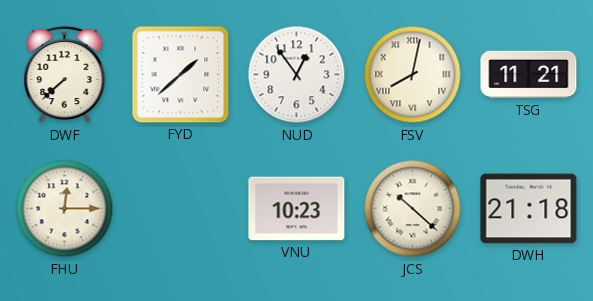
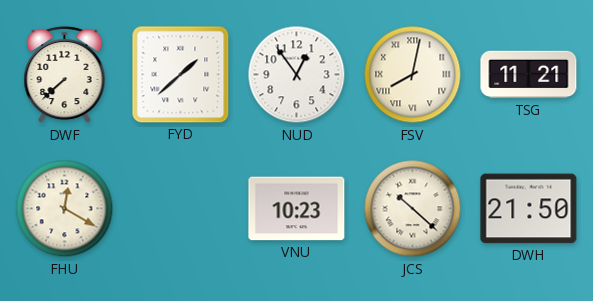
FHU: 12:15 -> 12:20
DWH: 21:18 -> 21:50
